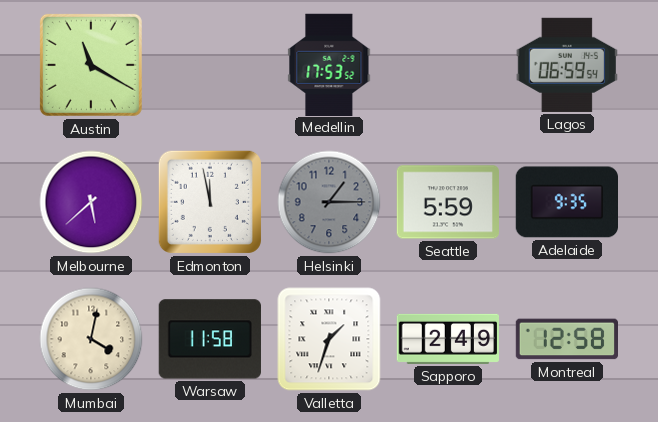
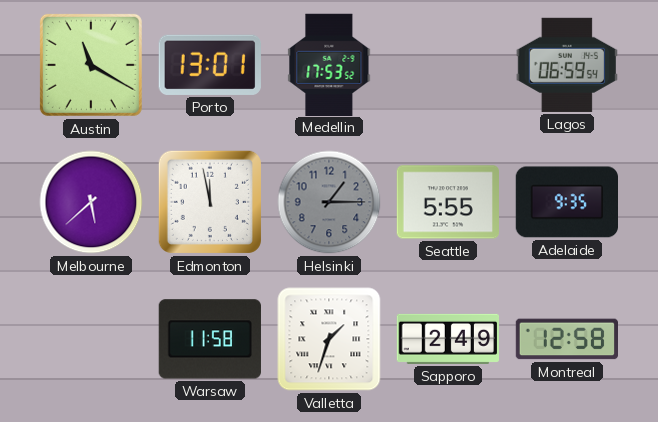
Porto: none -> 13:01
Seattle: 5:59 -> 5:55
Mumbai: 4:02 -> none
